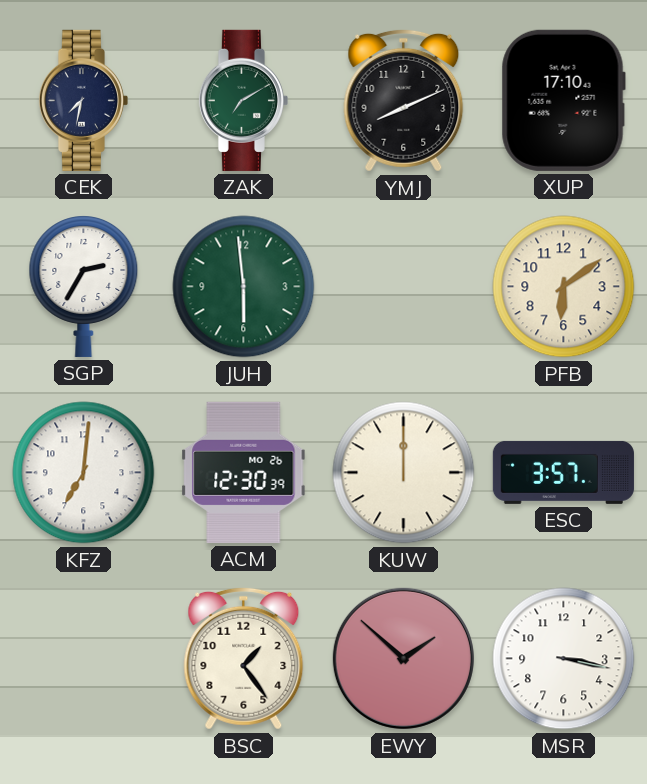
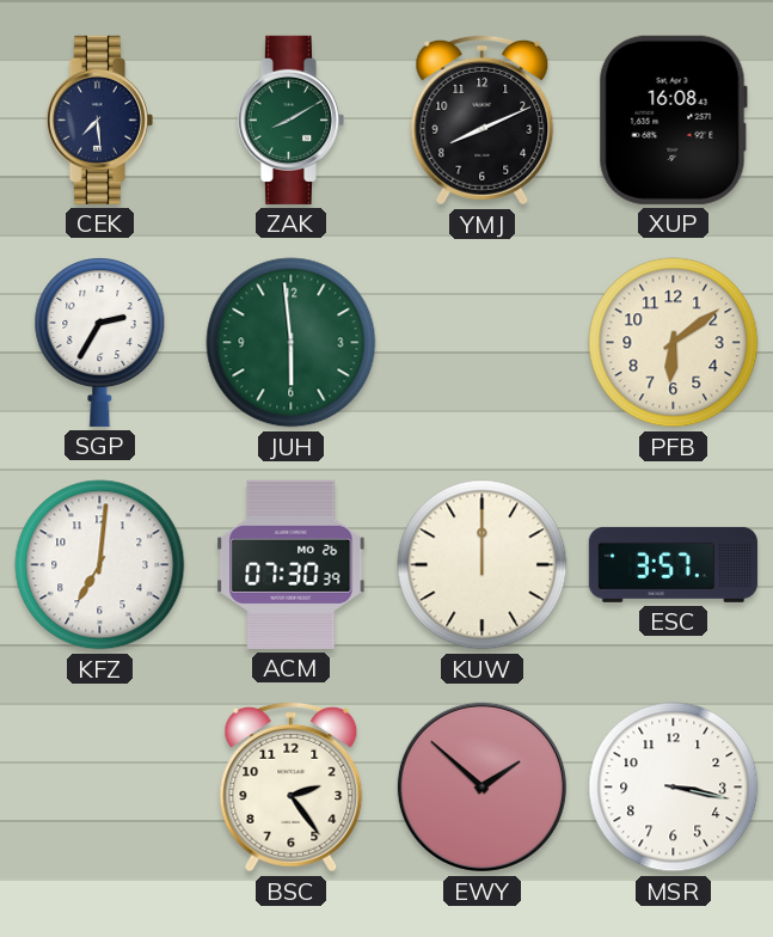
CEK: 7:32 -> 7:29
ZAK: 7:10 -> 8:10
XUP: 17:10 -> 16:08
ACM: 12:30 -> 07:30
BSC: 1:24 -> 2:24
